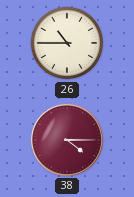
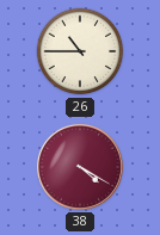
38: 4:15 -> 4:20
